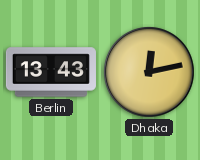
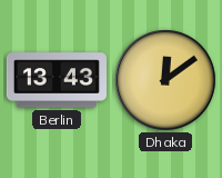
Dhaka: 12:13 -> 12:09
